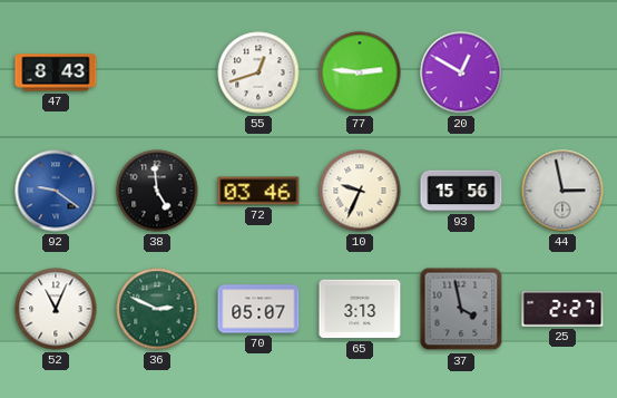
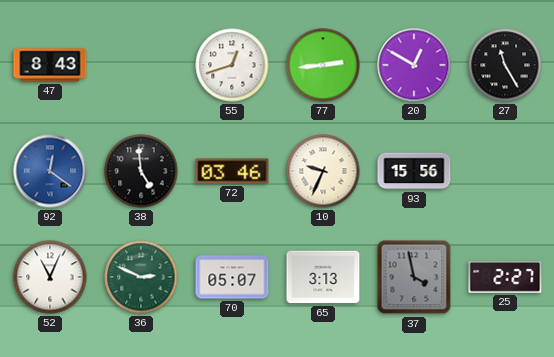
77: 2:46 -> 2:44
27: none -> 11:25
92: 9:21 -> 12:21
44: 2:58 -> none
